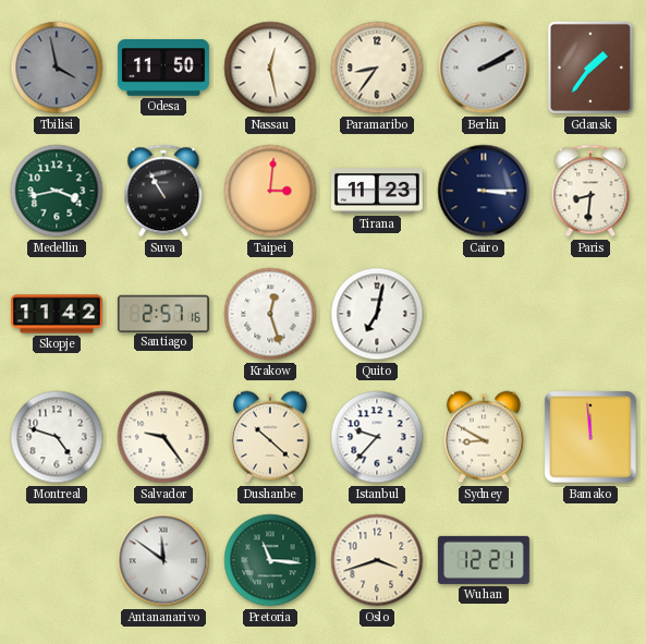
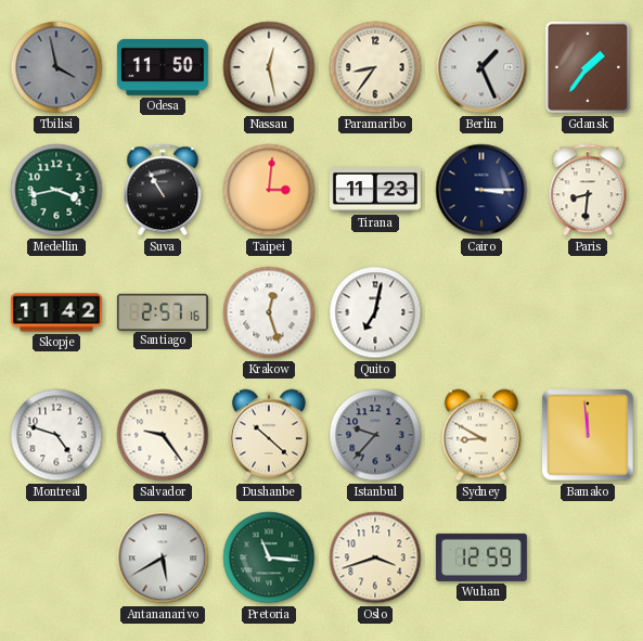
Berlin: 2:10 -> 1:26
Istanbul dial: white -> grey
Antananarivo: 11:51 -> 5:40
Wuhan: 12:21 -> 12:59
